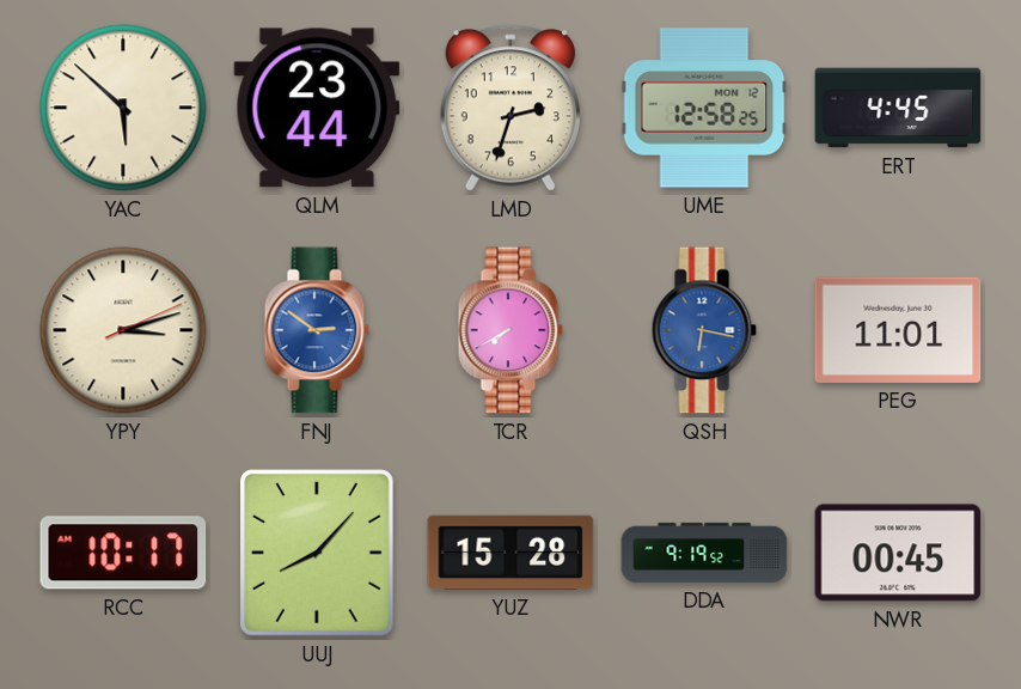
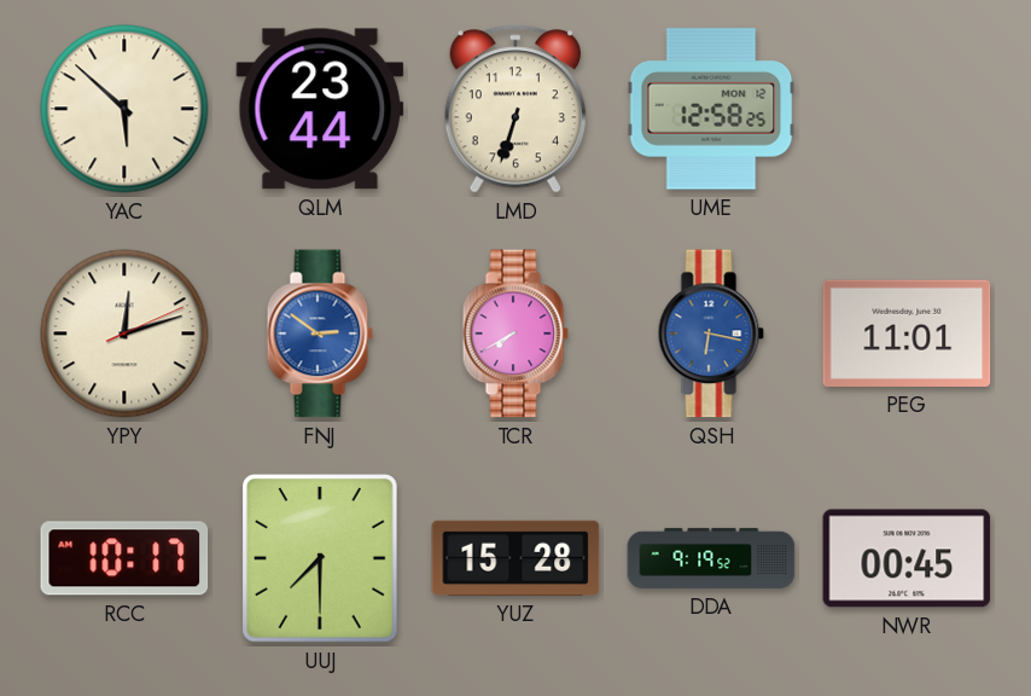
LMD: 2:33 -> 6:33
ERT: 4:45 -> none
YPY: 3:12 -> 12:12
UUJ: 8:07 -> 7:30
